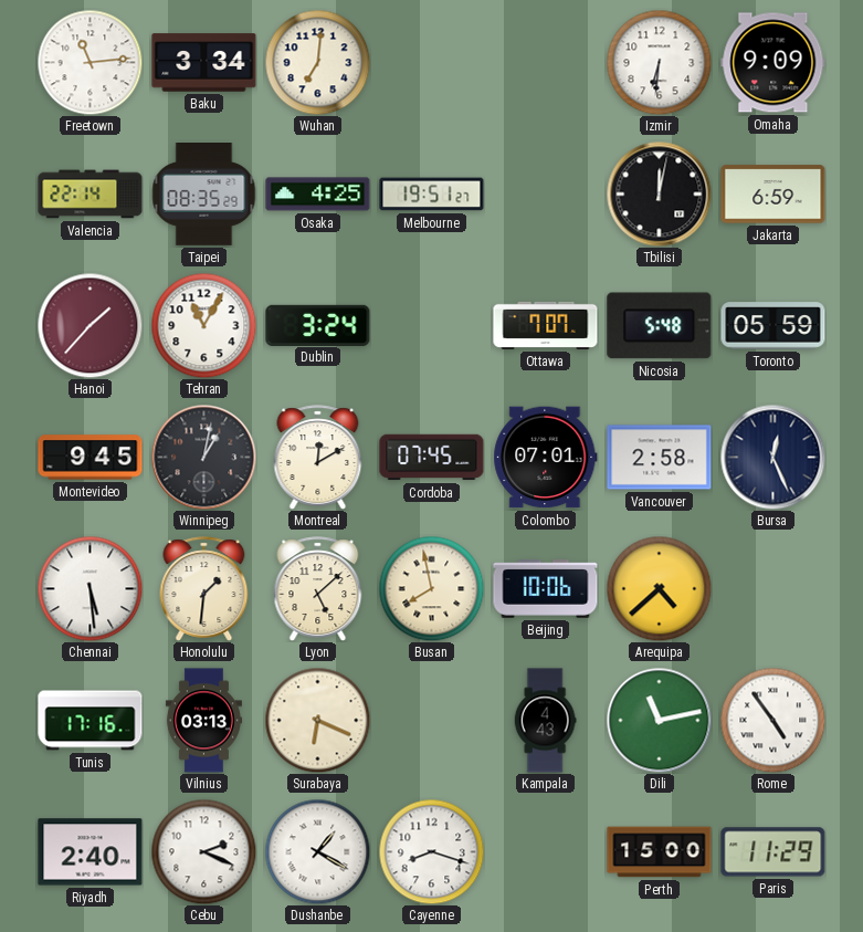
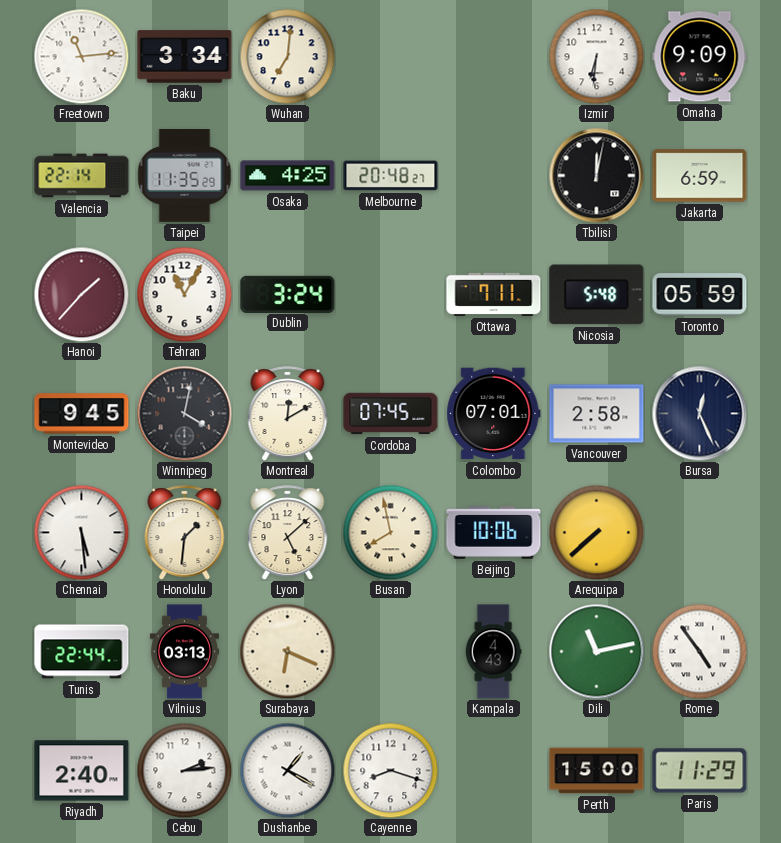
Taipei: 08:35 -> 11:35
Melbourne: 19:51 -> 20:48
Ottawa: 7:07 -> 7:11
Winnipeg: 1:02 -> 4:02
Arequipa: 4:38 -> 7:38
Tunis: 17:16 -> 22:44
Cebu: 2:19 -> 2:14
